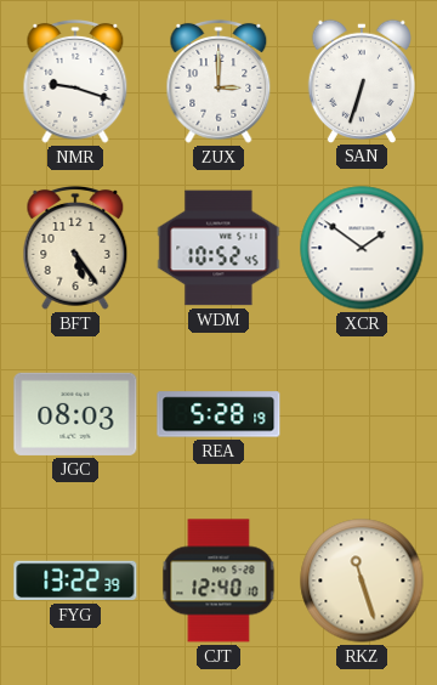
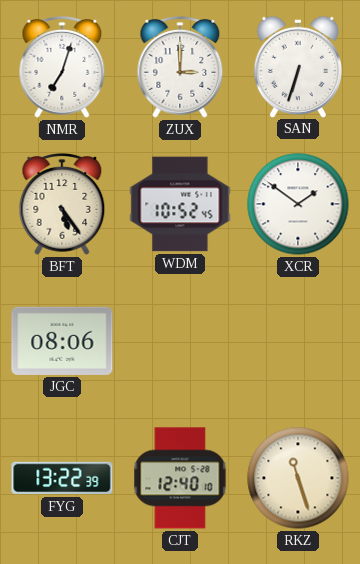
NMR: 9:18 -> 7:03
JGC: 08:03 -> 08:06
REA: 5:28 -> none
